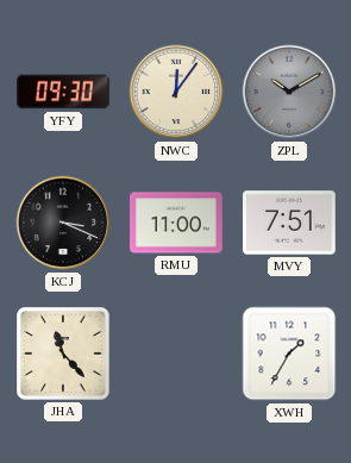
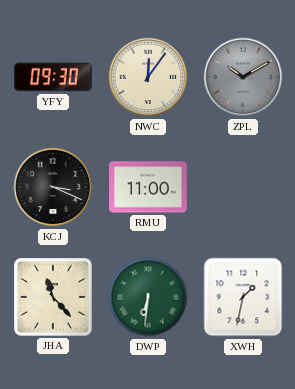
MVY: 7:51 -> none
DWP: none -> 6:31
XWH: 1:35 -> 1:32
